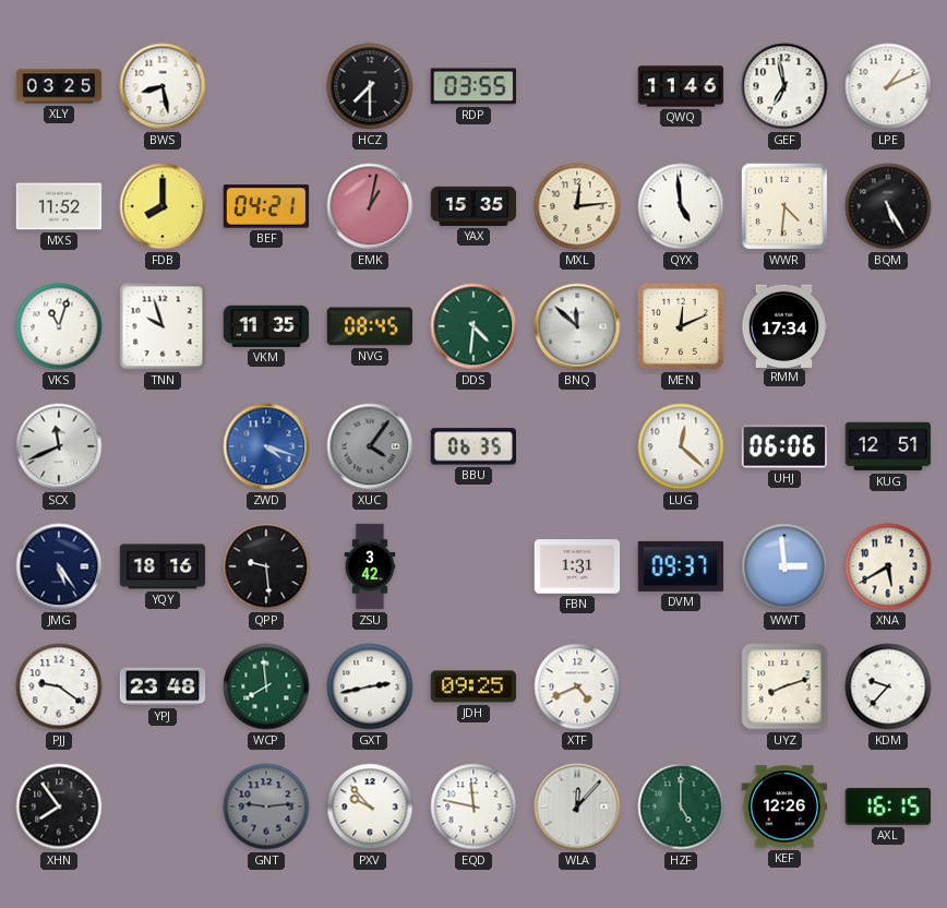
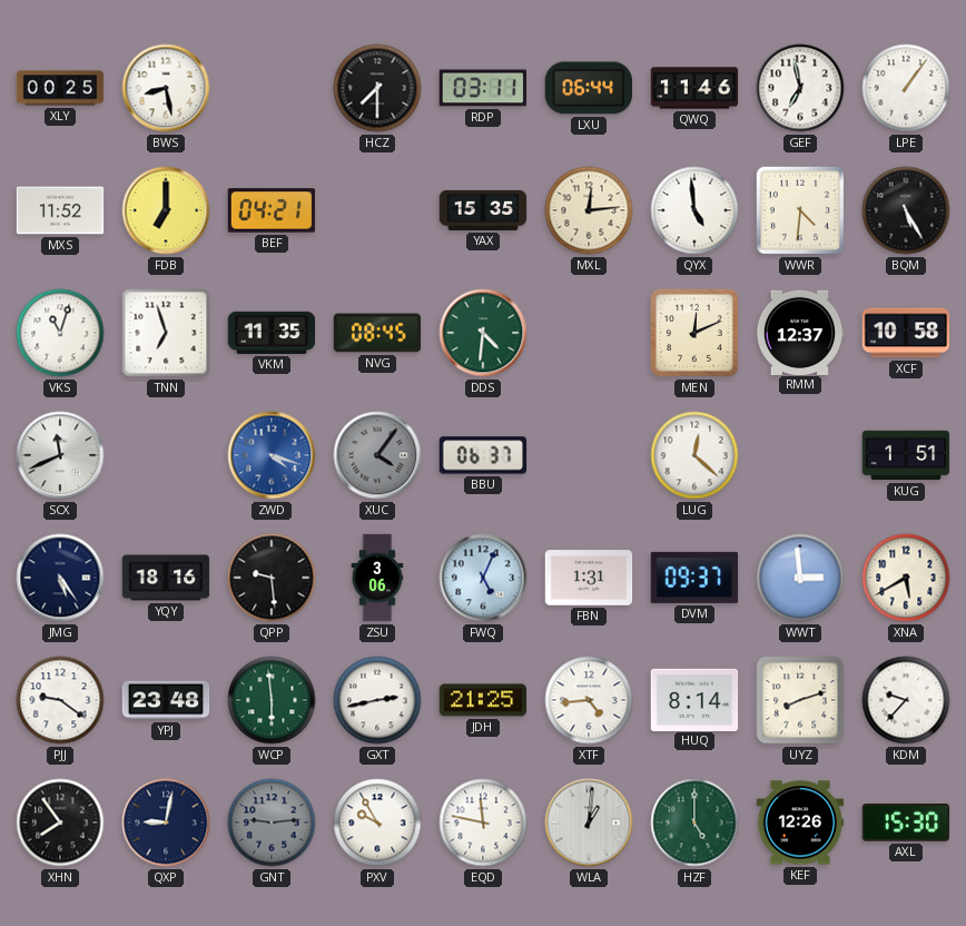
XLY: 03:25 -> 00:25
RDP: 03:55 -> 03:11
LXU: none -> 06:44
LPE: 1:11 -> 1:06
FDB: 8:00 -> 7:00
EMK: 1:02 -> none
TNN: 9:57 -> 6:57
BNQ: 11:52 -> none
RMM: 17:34 -> 12:37
XCF: none -> 10:58
BBU: 06:35 -> 06:37
UHJ: 06:06 -> none
KUG: 12:51 -> 1:51
ZSU: 3:42 -> 3:06
FWQ: none -> 5:04
WCP: 7:59 -> 5:59
JDH: 09:25 -> 21:25
XTF: 4:41 -> 4:44
HUQ: none -> 8:14
QXP: none -> 9:02
PXV: 9:53 -> 9:55
WLA: 12:07 -> 1:01
AXL: 16:15 -> 15:30
